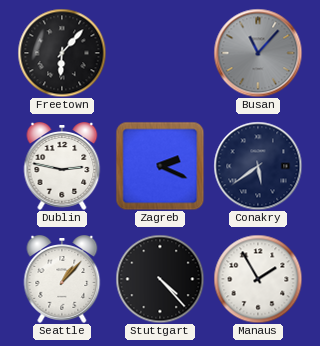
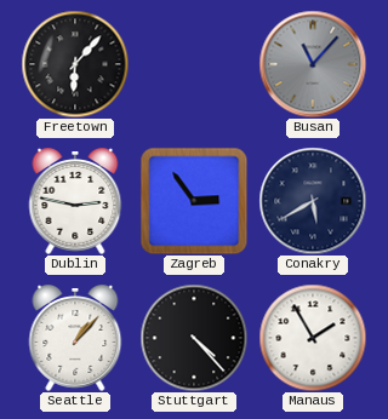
Zagreb: 2:19 -> 2:54
Conakry: 5:39 -> 5:40
